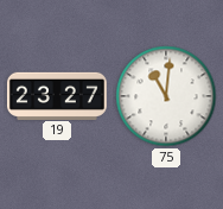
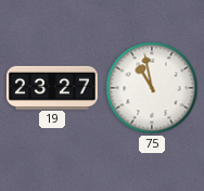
75: 11:01 -> 10:58
